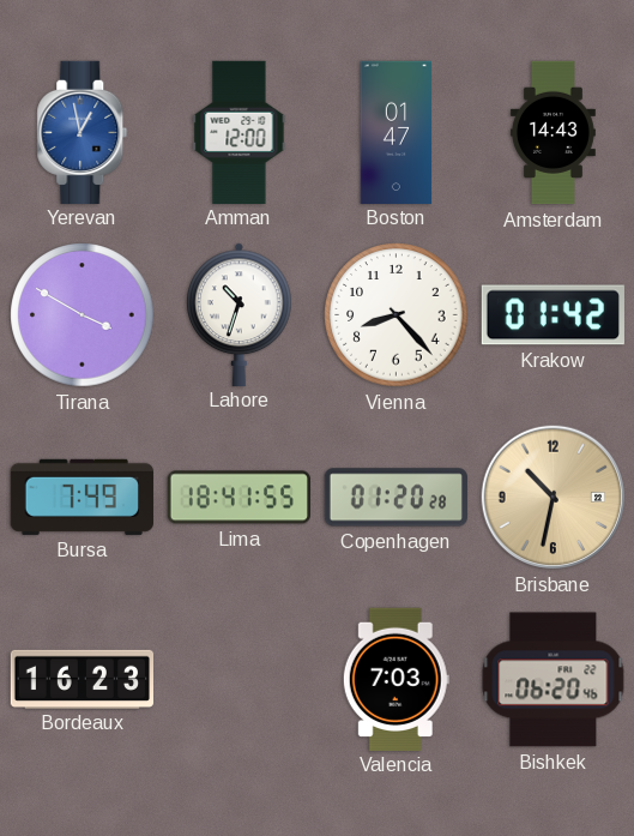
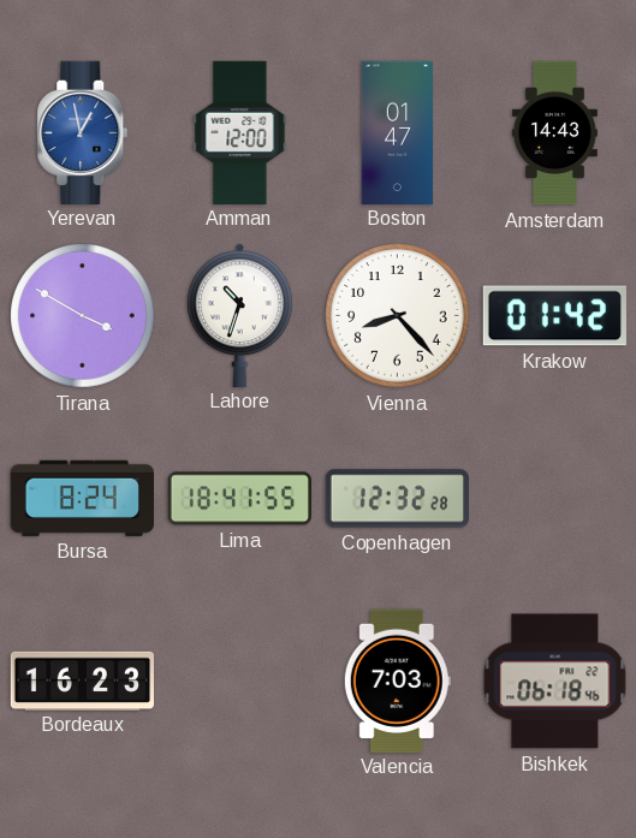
Bursa: 7:49 -> 8:24
Copenhagen: 01:20 -> 12:32
Brisbane: 10:32 -> none
Bishkek: 06:20 -> 06:18
